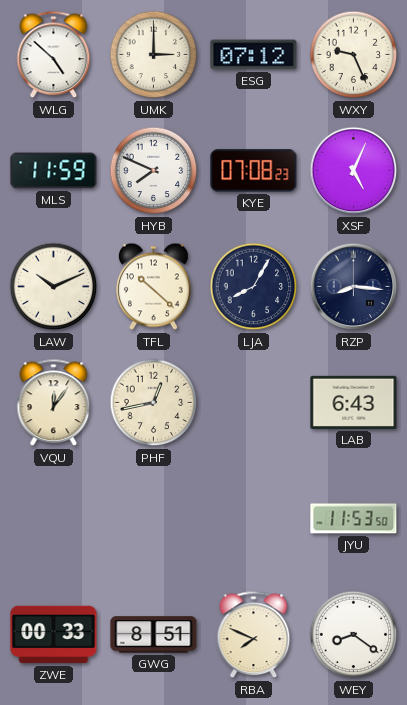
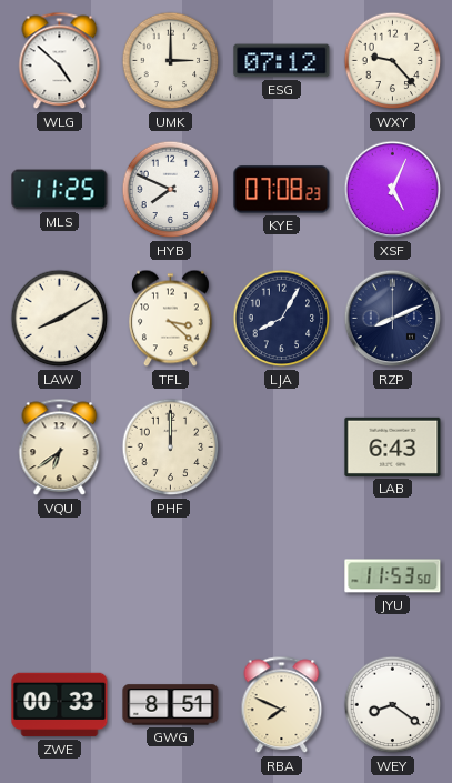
WXY: 9:26 -> 9:23
MLS: 11:59 -> 11:25
LAW: 10:11 -> 8:10
TFL: 10:22 -> 3:22
RZP: 8:16 -> 8:11
VQU: 12:06 -> 6:39
PHF: 12:43 -> 12:00
